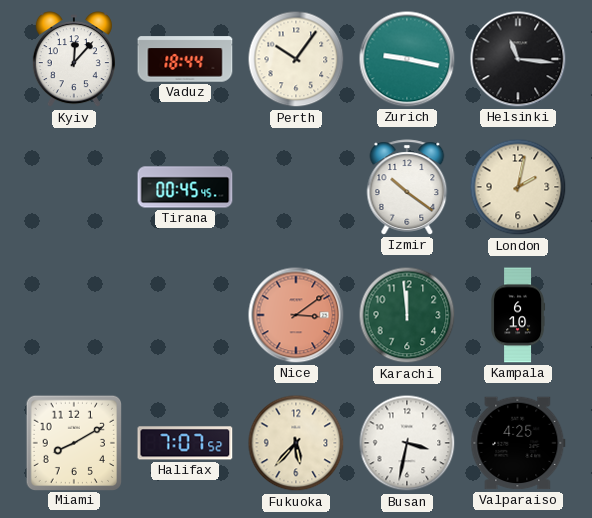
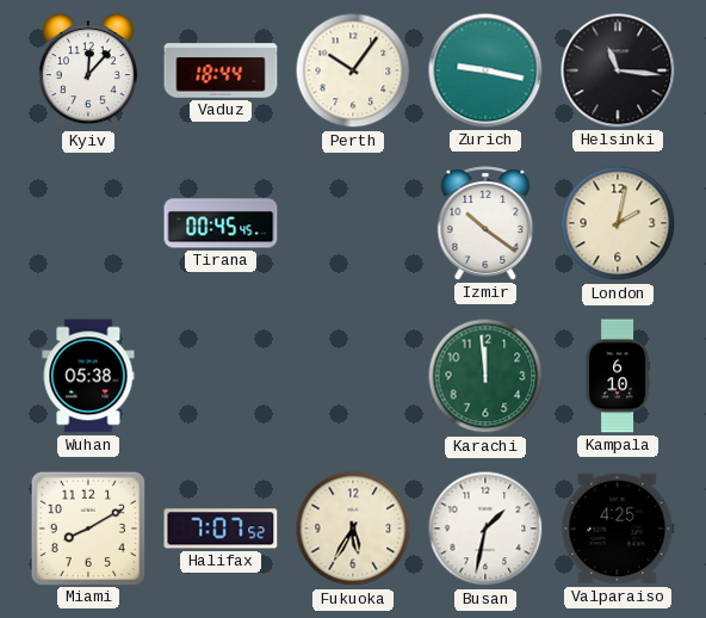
Wuhan: none -> 05:38
Nice: 3:09 -> none
Fukuoka: 5:37 -> 5:35
Busan: 3:32 -> 1:32
